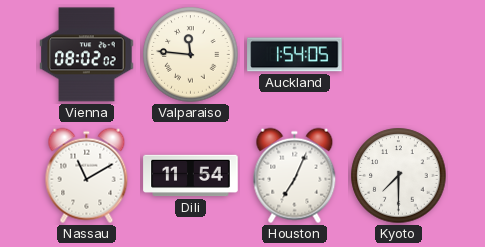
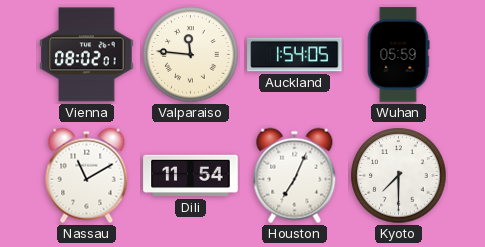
Vienna: 08:02:02 -> 08:02:01
Wuhan: none -> 05:59
